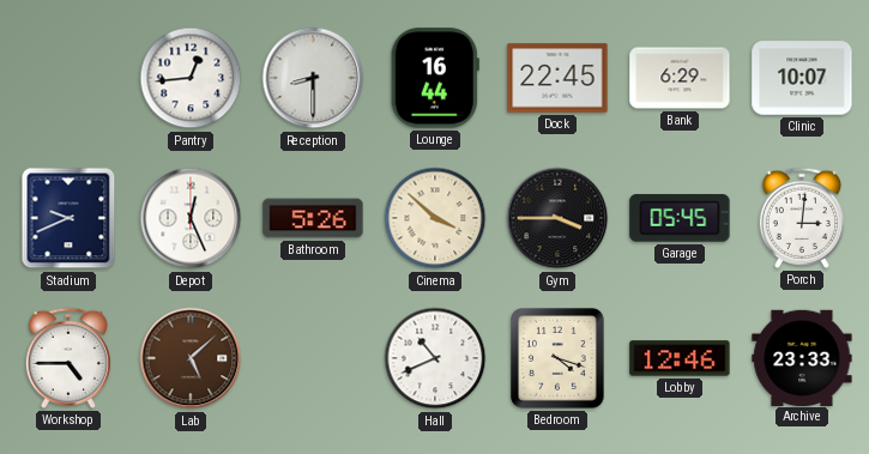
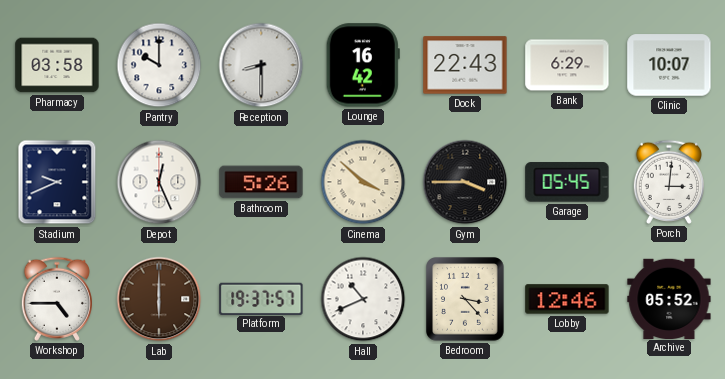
Pharmacy: none -> 03:58
Pantry: 12:44 -> 10:00
Lounge: 16:44 -> 16:42
Dock: 22:45 -> 22:43
Lab: 5:08 -> 6:00
Platform: none -> 19:37
Bedroom: 4:18 -> 3:23
Archive: 23:33 -> 05:52
